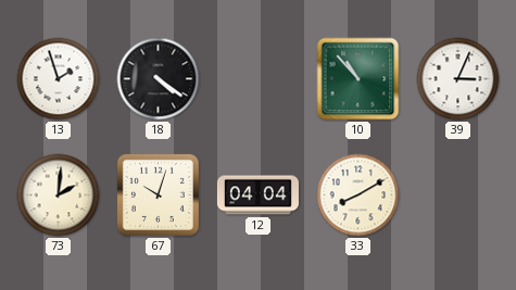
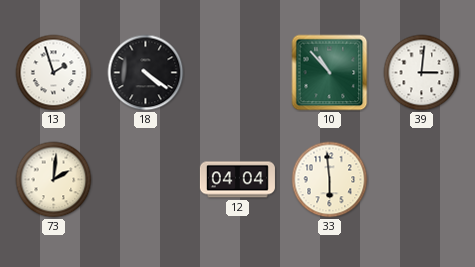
39: 3:04 -> 3:01
67: 10:03 -> none
33: 8:10 -> 5:59
